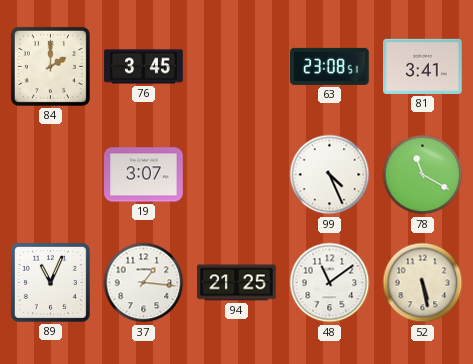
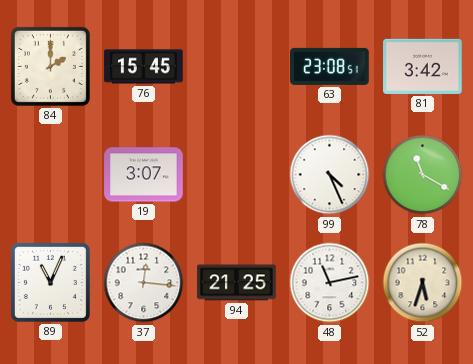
76: 3:45 -> 15:45
81: 3:41 -> 3:42
37: 1:16 -> 12:16
48: 11:09 -> 11:13
52: 5:28 -> 5:33
